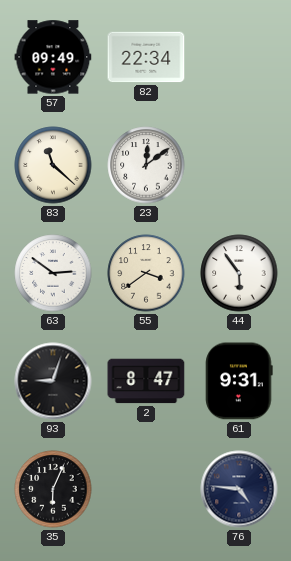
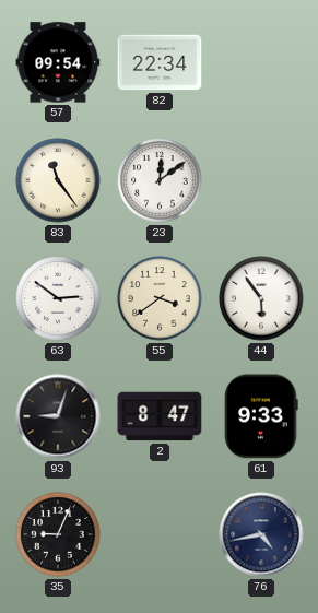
57: 09:49 -> 09:54
83: 11:22 -> 11:24
61: 9:31 -> 9:33
35: 6:04 -> 9:04
76: 4:46 -> 4:43
